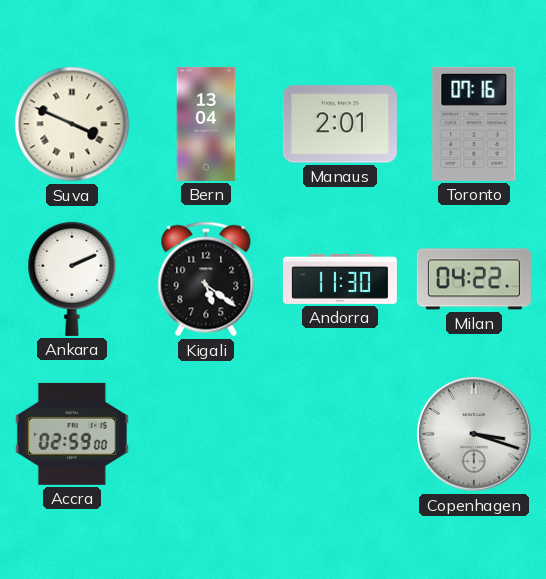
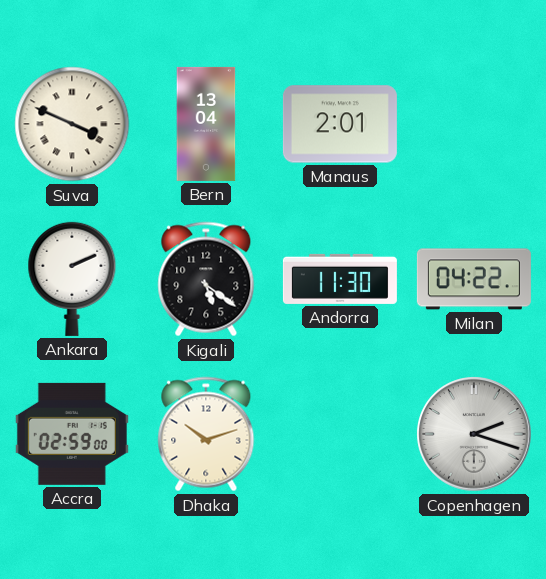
Toronto: 07:16 -> none
Dhaka: none -> 10:12
Copenhagen: 3:18 -> 2:18
